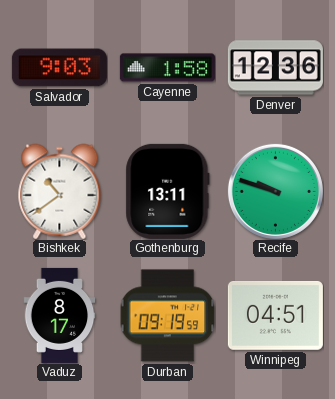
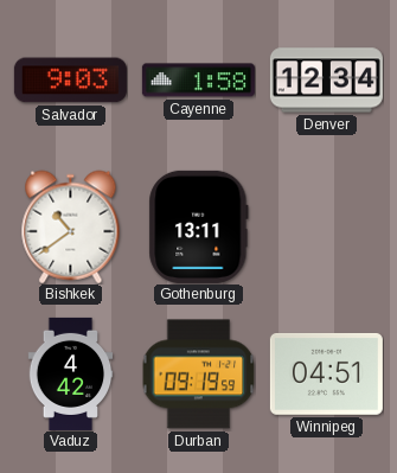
Denver: 12:36 -> 12:34
Recife: 9:48 -> none
Vaduz: 8:17 -> 4:42
